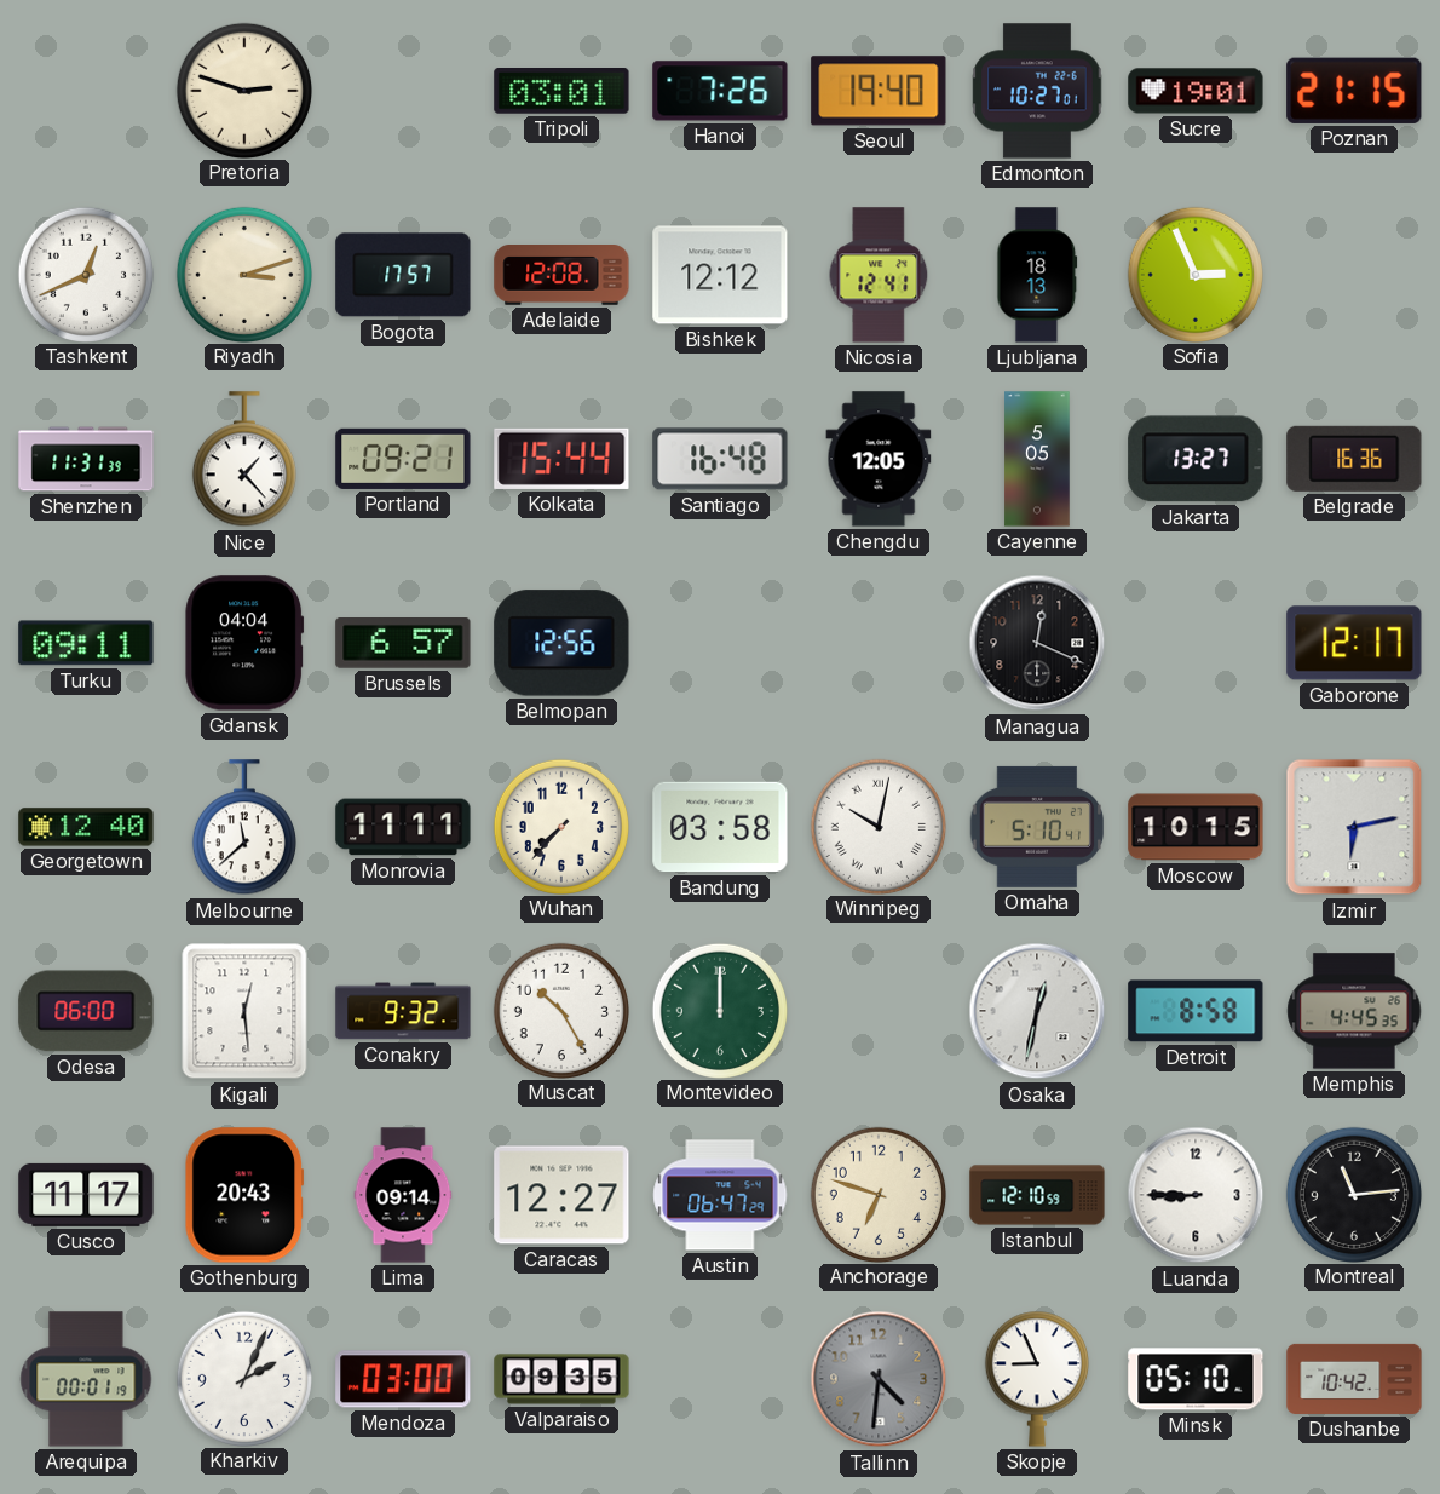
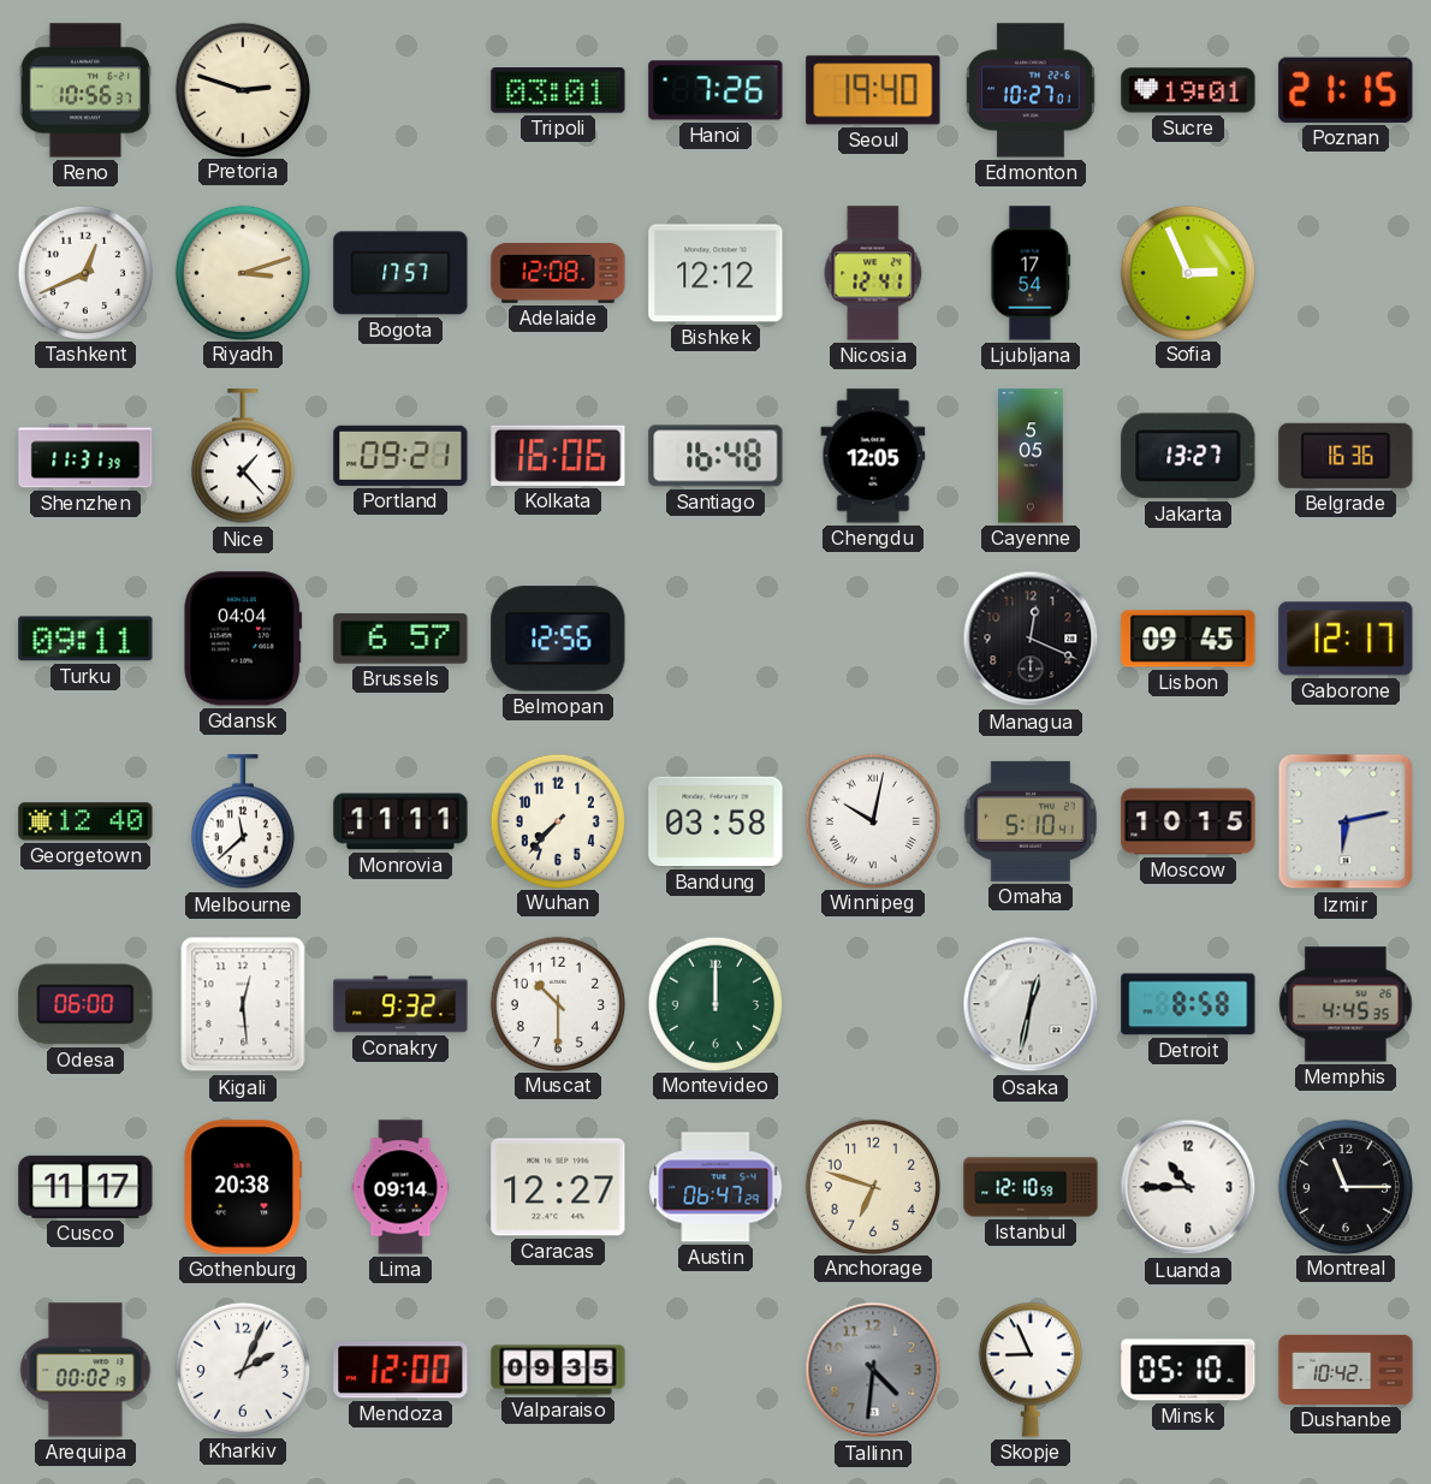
Reno: none -> 10:56
Ljubljana: 18:13 -> 17:54
Kolkata: 15:44 -> 16:06
Lisbon: none -> 09:45
Muscat: 10:25 -> 10:30
Gothenburg: 20:43 -> 20:38
Luanda: 8:45 -> 10:45
Montreal: 11:14 -> 11:15
Arequipa: 00:01 -> 00:02
Mendoza: 03:00 -> 12:00
